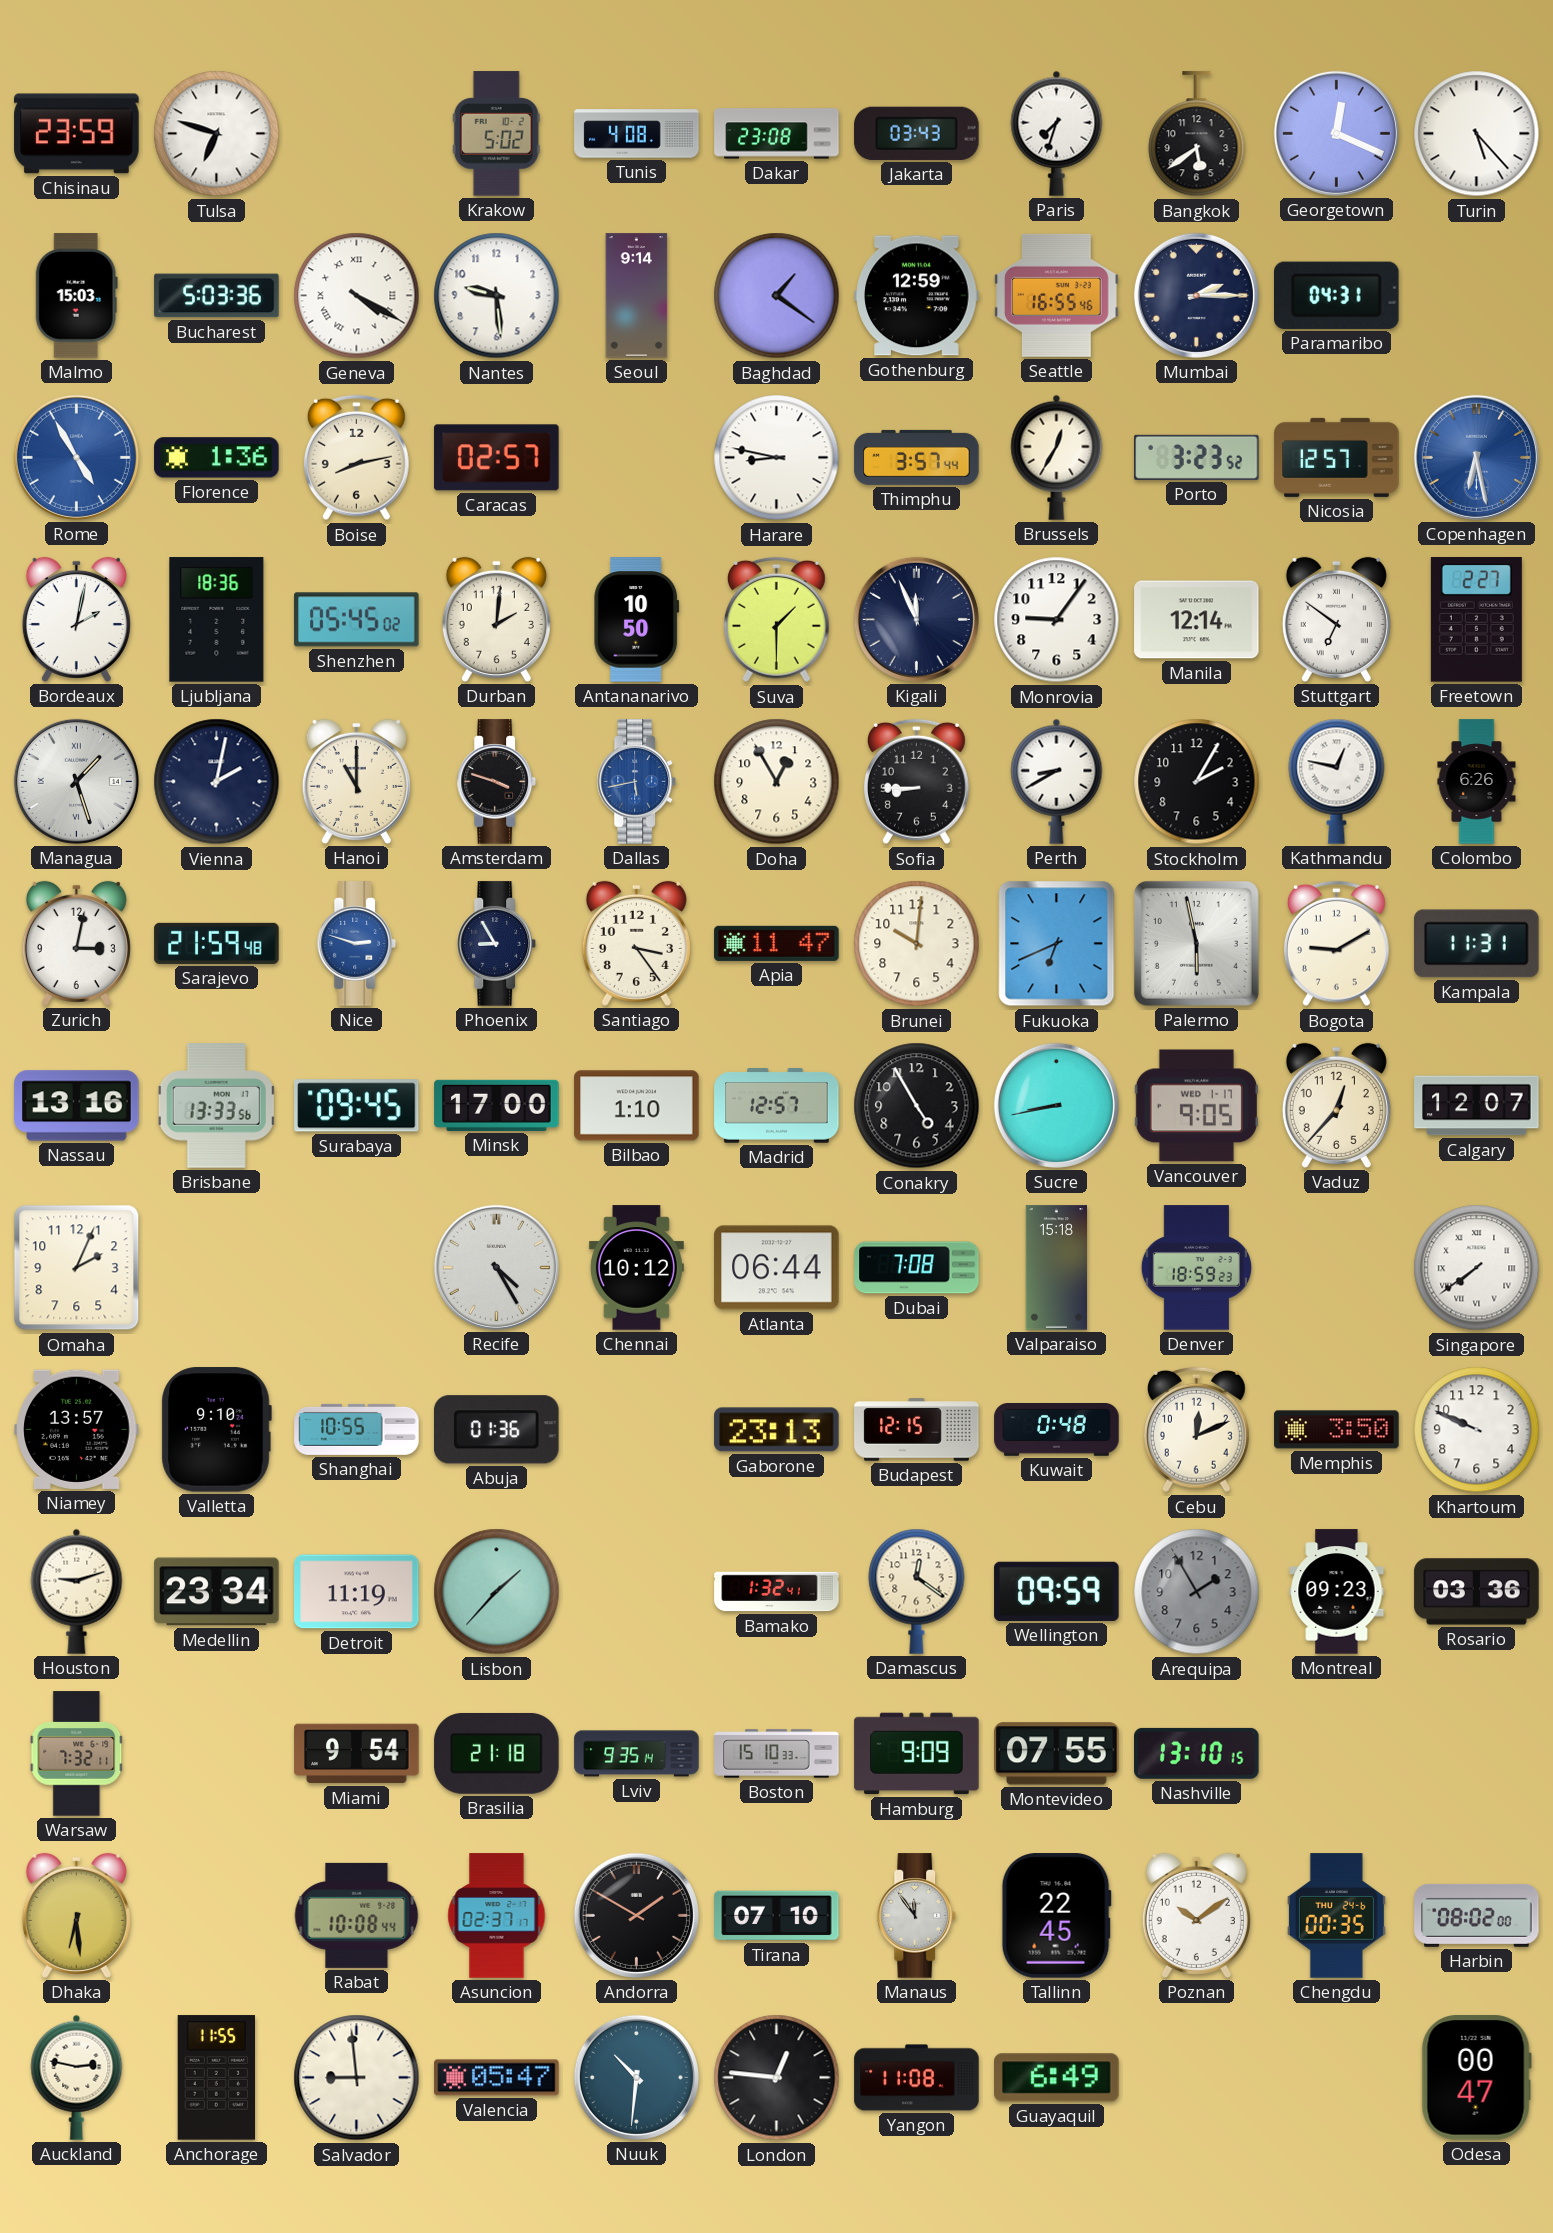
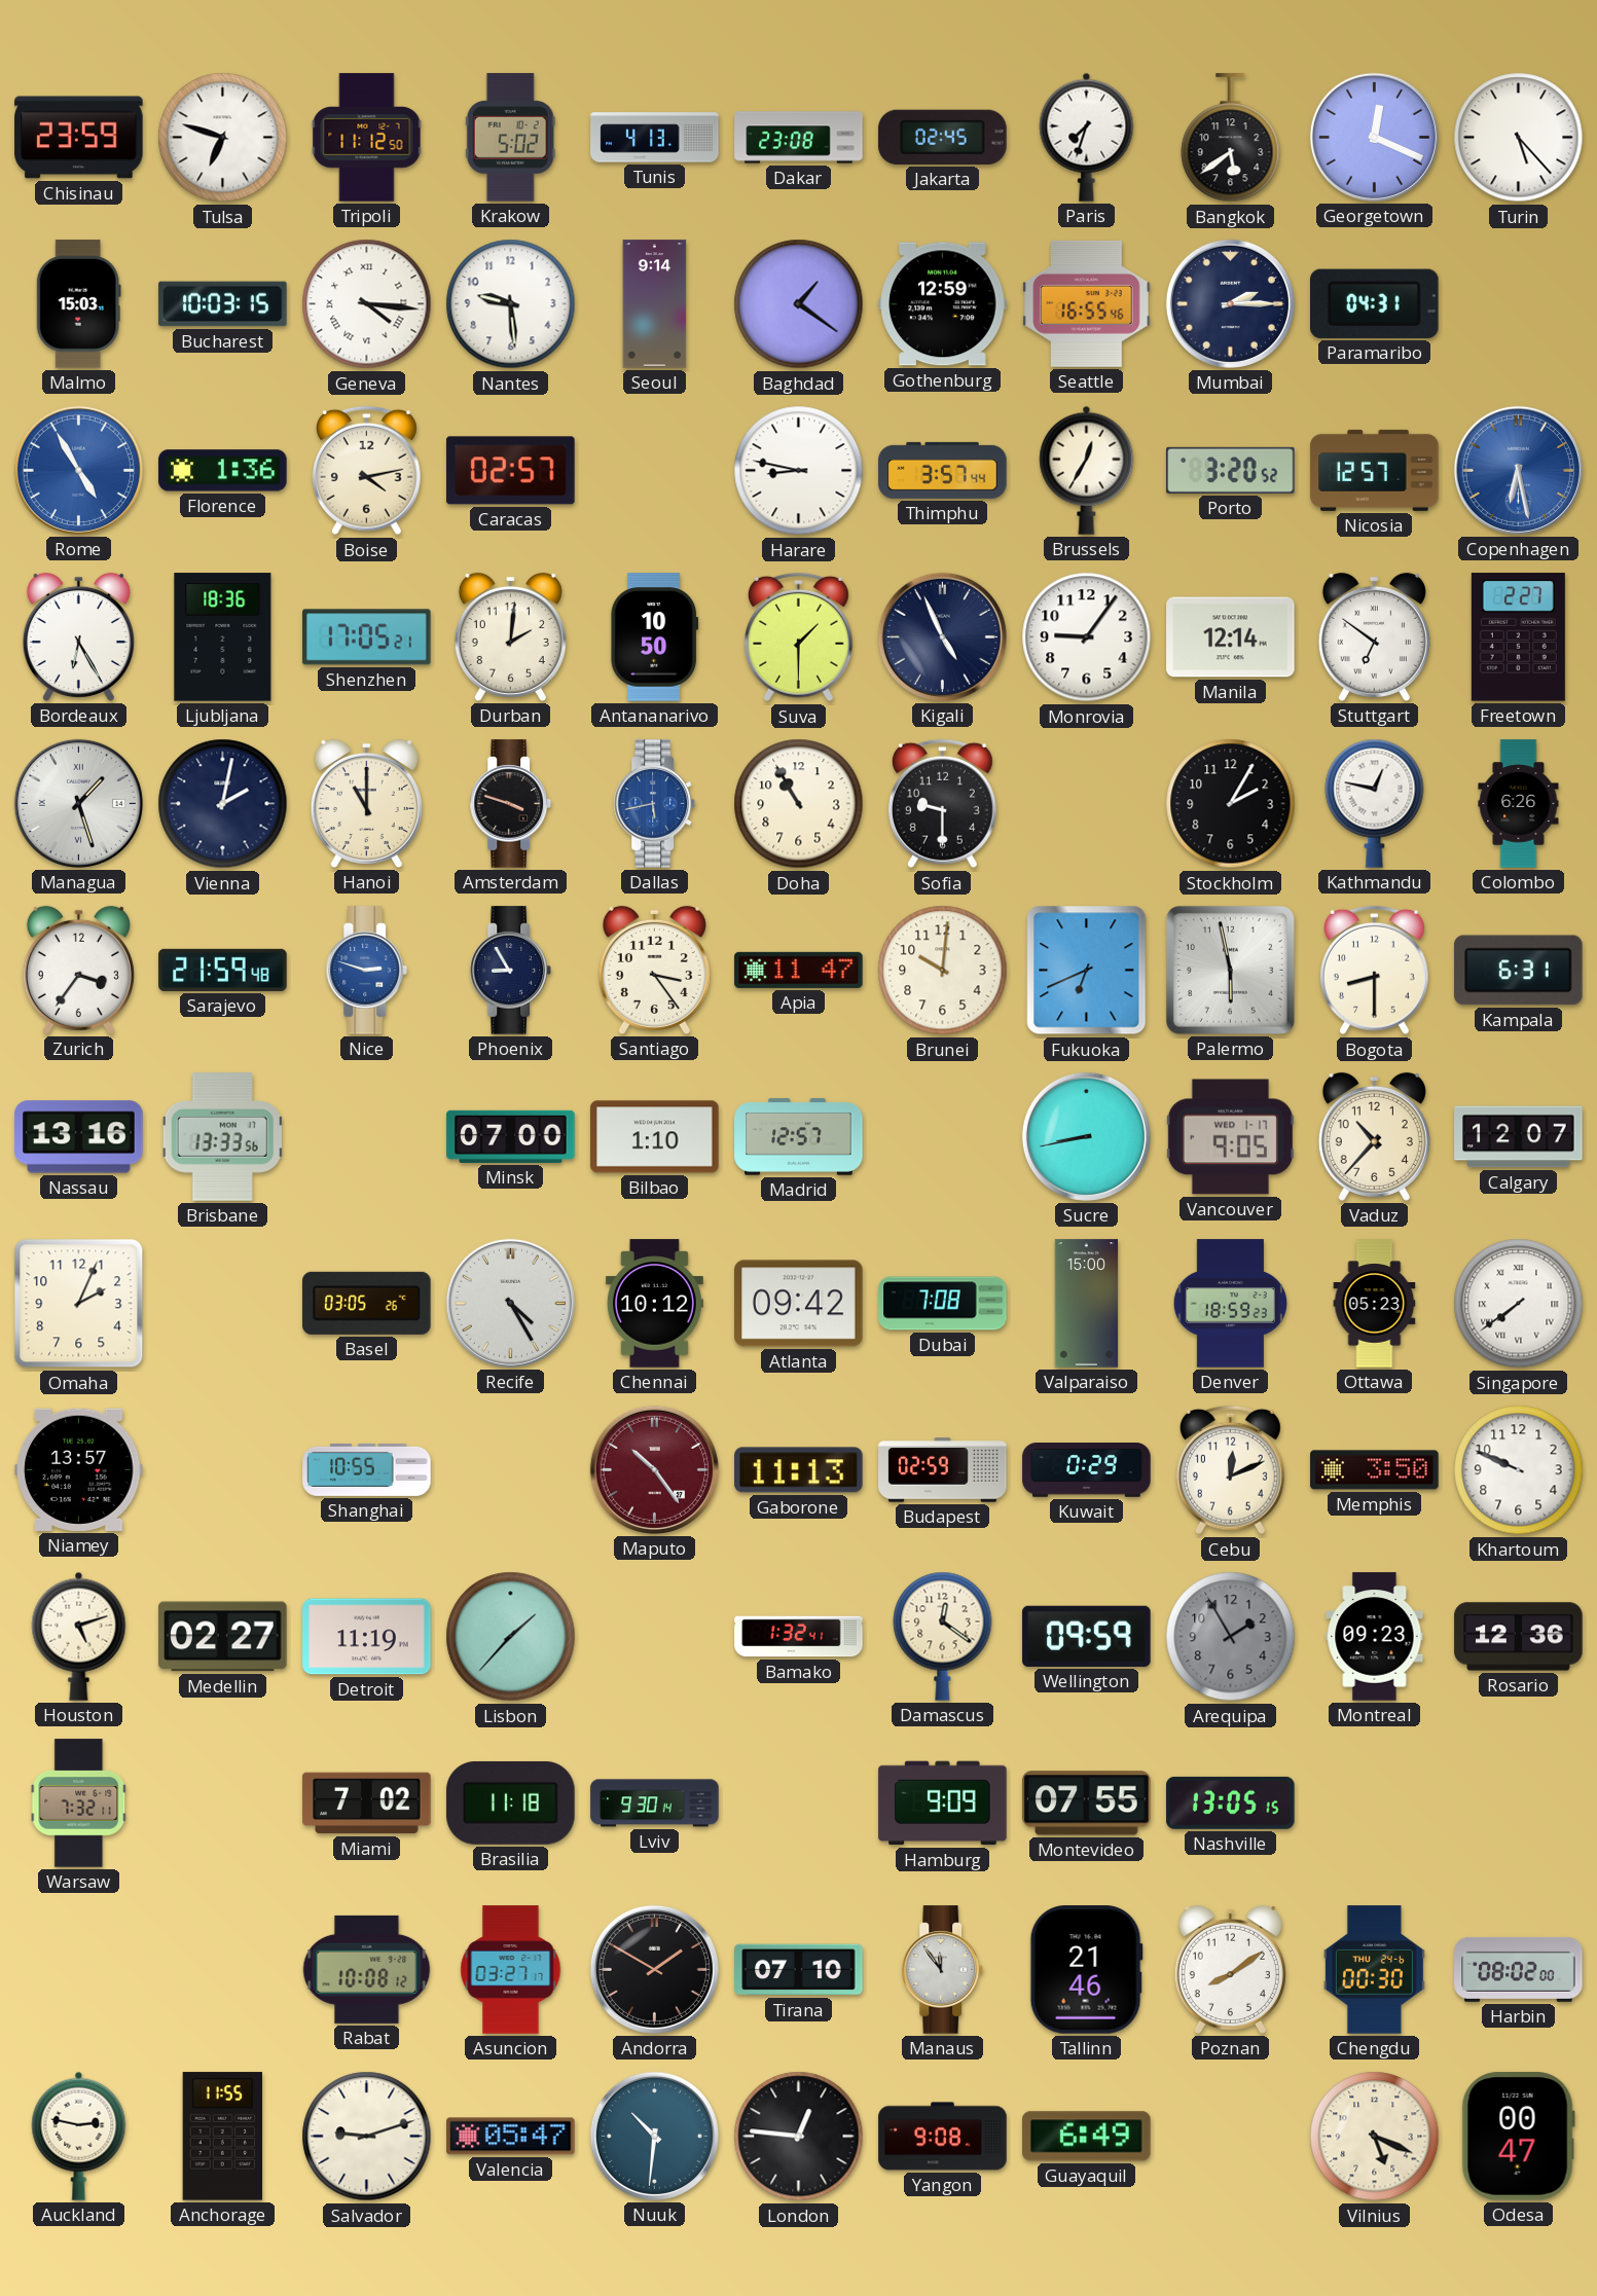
Tripoli: none -> 11:12
Tunis: 4:08 -> 4:13
Jakarta: 03:43 -> 02:45
Bucharest: 5:03 -> 10:03
Geneva: 4:20 -> 4:16
Boise: 8:13 -> 4:13
Porto: 3:23 -> 3:20
Bordeaux: 2:02 -> 6:25
Shenzhen: 05:45 -> 17:05
Kigali: 11:56 -> 4:56
Doha: 12:55 -> 10:55
Sofia: 8:45 -> 9:30
Perth: 8:40 -> none
Zurich: 3:02 -> 3:36
Bogota: 9:10 -> 8:30
Kampala: 11:31 -> 6:31
Surabaya: 09:45 -> none
Minsk: 17:00 -> 07:00
Conakry: 4:55 -> none
Vaduz: 12:37 -> 10:37
Basel: none -> 03:05
Atlanta: 06:44 -> 09:42
Valparaiso: 15:18 -> 15:00
Ottawa: none -> 05:23
Valletta: 9:10 -> none
Abuja: 01:36 -> none
Maputo: none -> 10:24
Gaborone: 23:13 -> 11:13
Budapest: 12:15 -> 02:59
Kuwait: 0:48 -> 0:29
Houston: 9:12 -> 5:12
Medellin: 23:34 -> 02:27
Rosario: 03:36 -> 12:36
Miami: 9:54 -> 7:02
Brasilia: 21:18 -> 11:18
Lviv: 9:35 -> 9:30
Boston: 15:10 -> none
Nashville: 13:10 -> 13:05
Dhaka: 6:29 -> none
Rabat: 10:08:44 -> 10:08:12
Asuncion: 02:37 -> 03:27
Tallinn: 22:45 -> 21:46
Poznan: 10:09 -> 8:09
Chengdu: 00:35 -> 00:30
Salvador: 8:59 -> 9:12
Yangon: 11:08 -> 9:08
Vilnius: none -> 5:19
